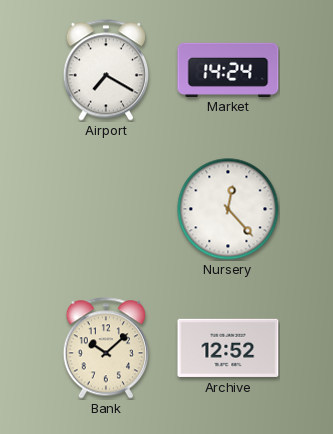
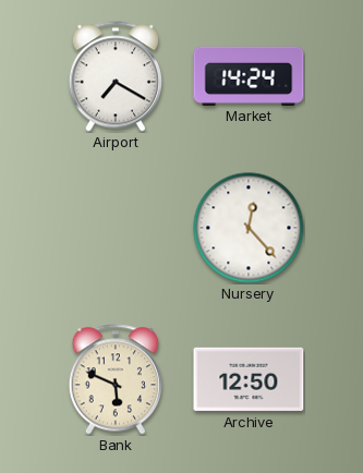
Bank: 10:08 -> 5:49
Archive: 12:52 -> 12:50
